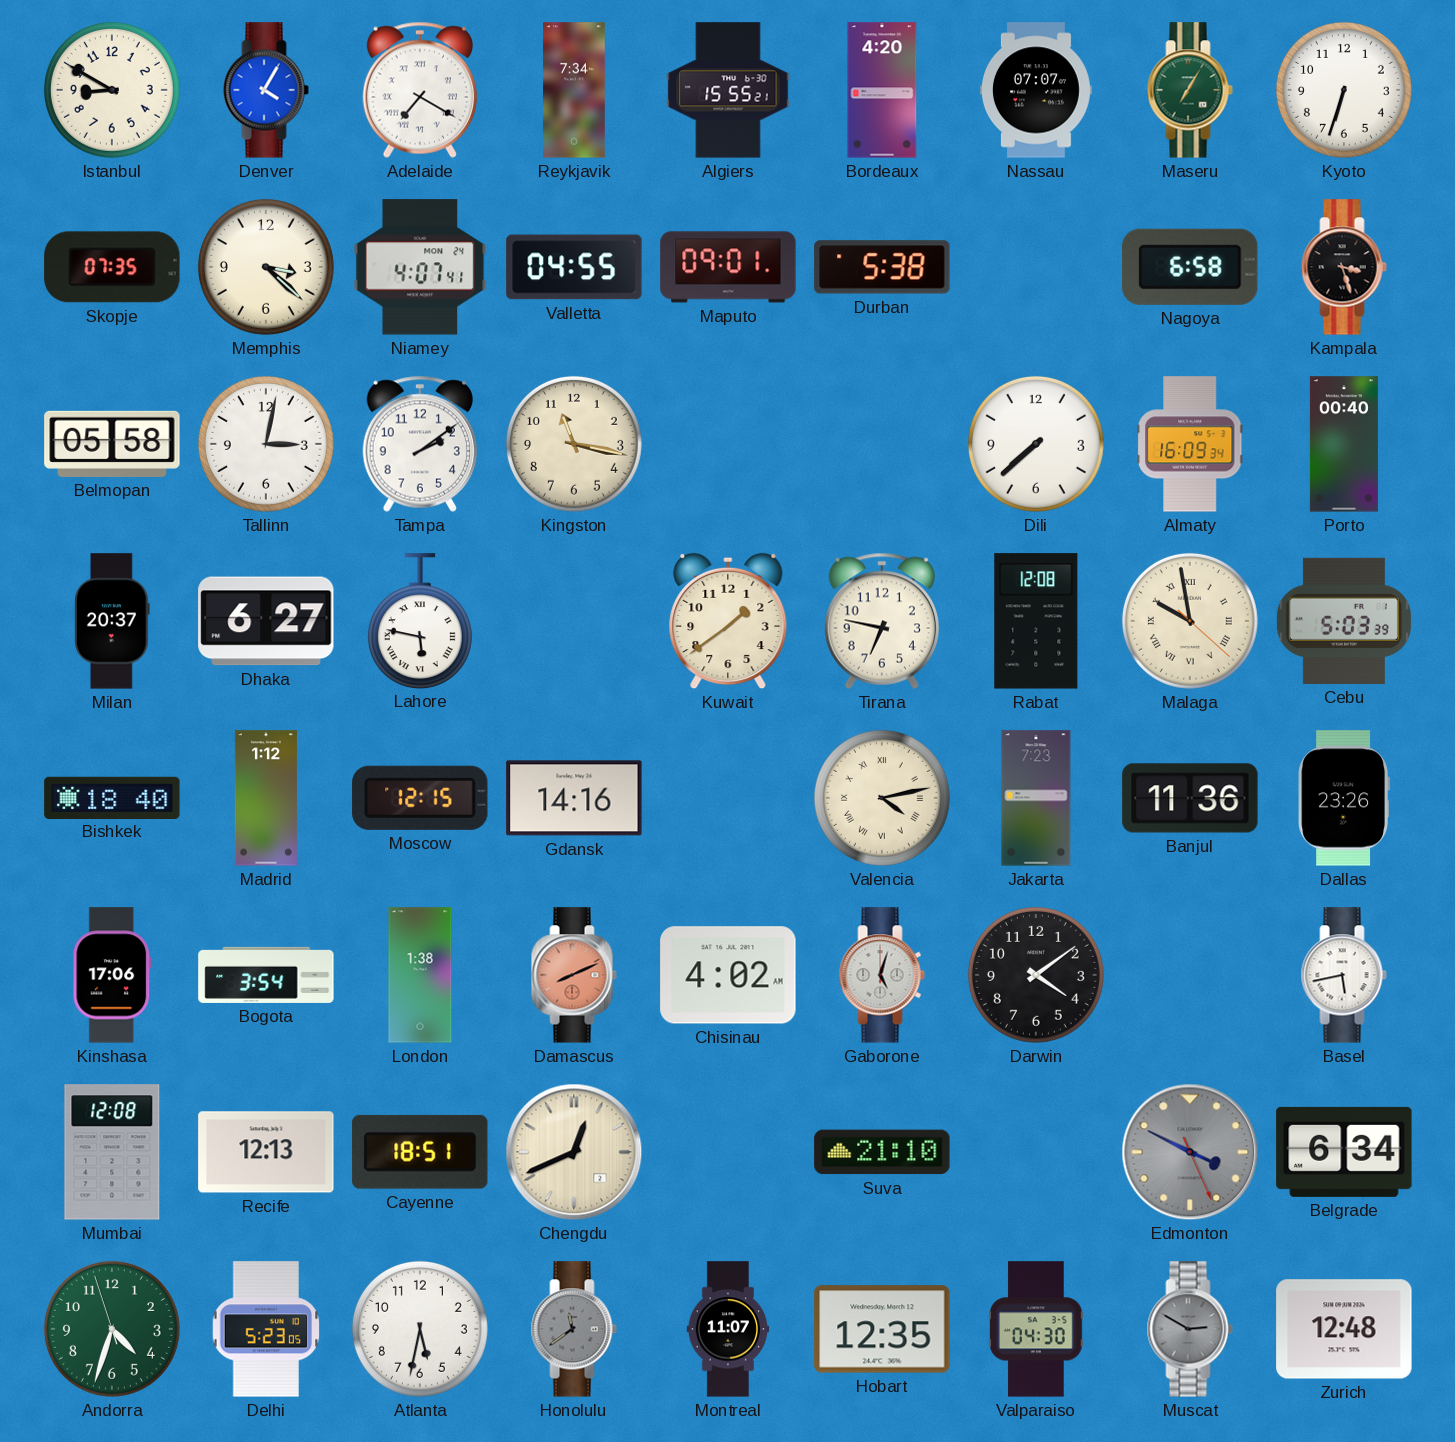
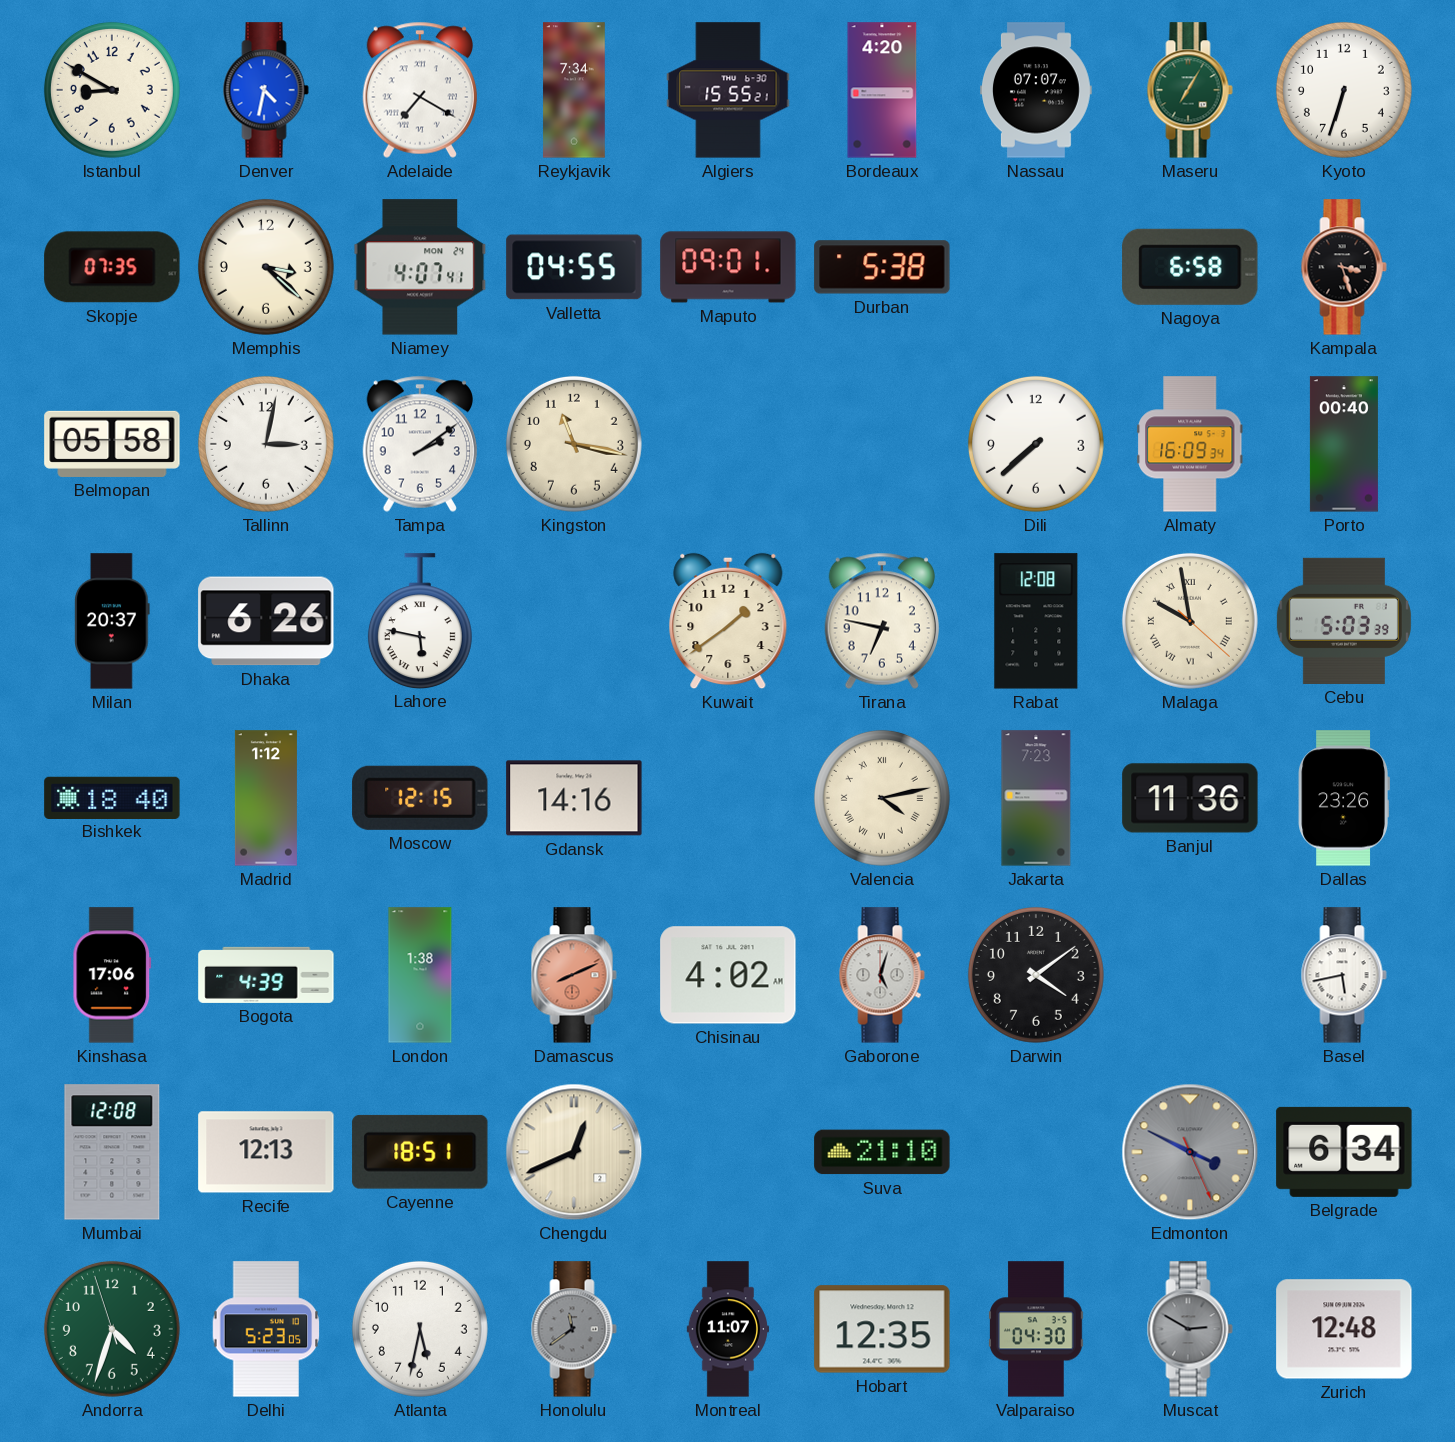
Denver: 4:05 -> 4:32
Dhaka: 6:27 -> 6:26
Bogota: 3:54 -> 4:39
